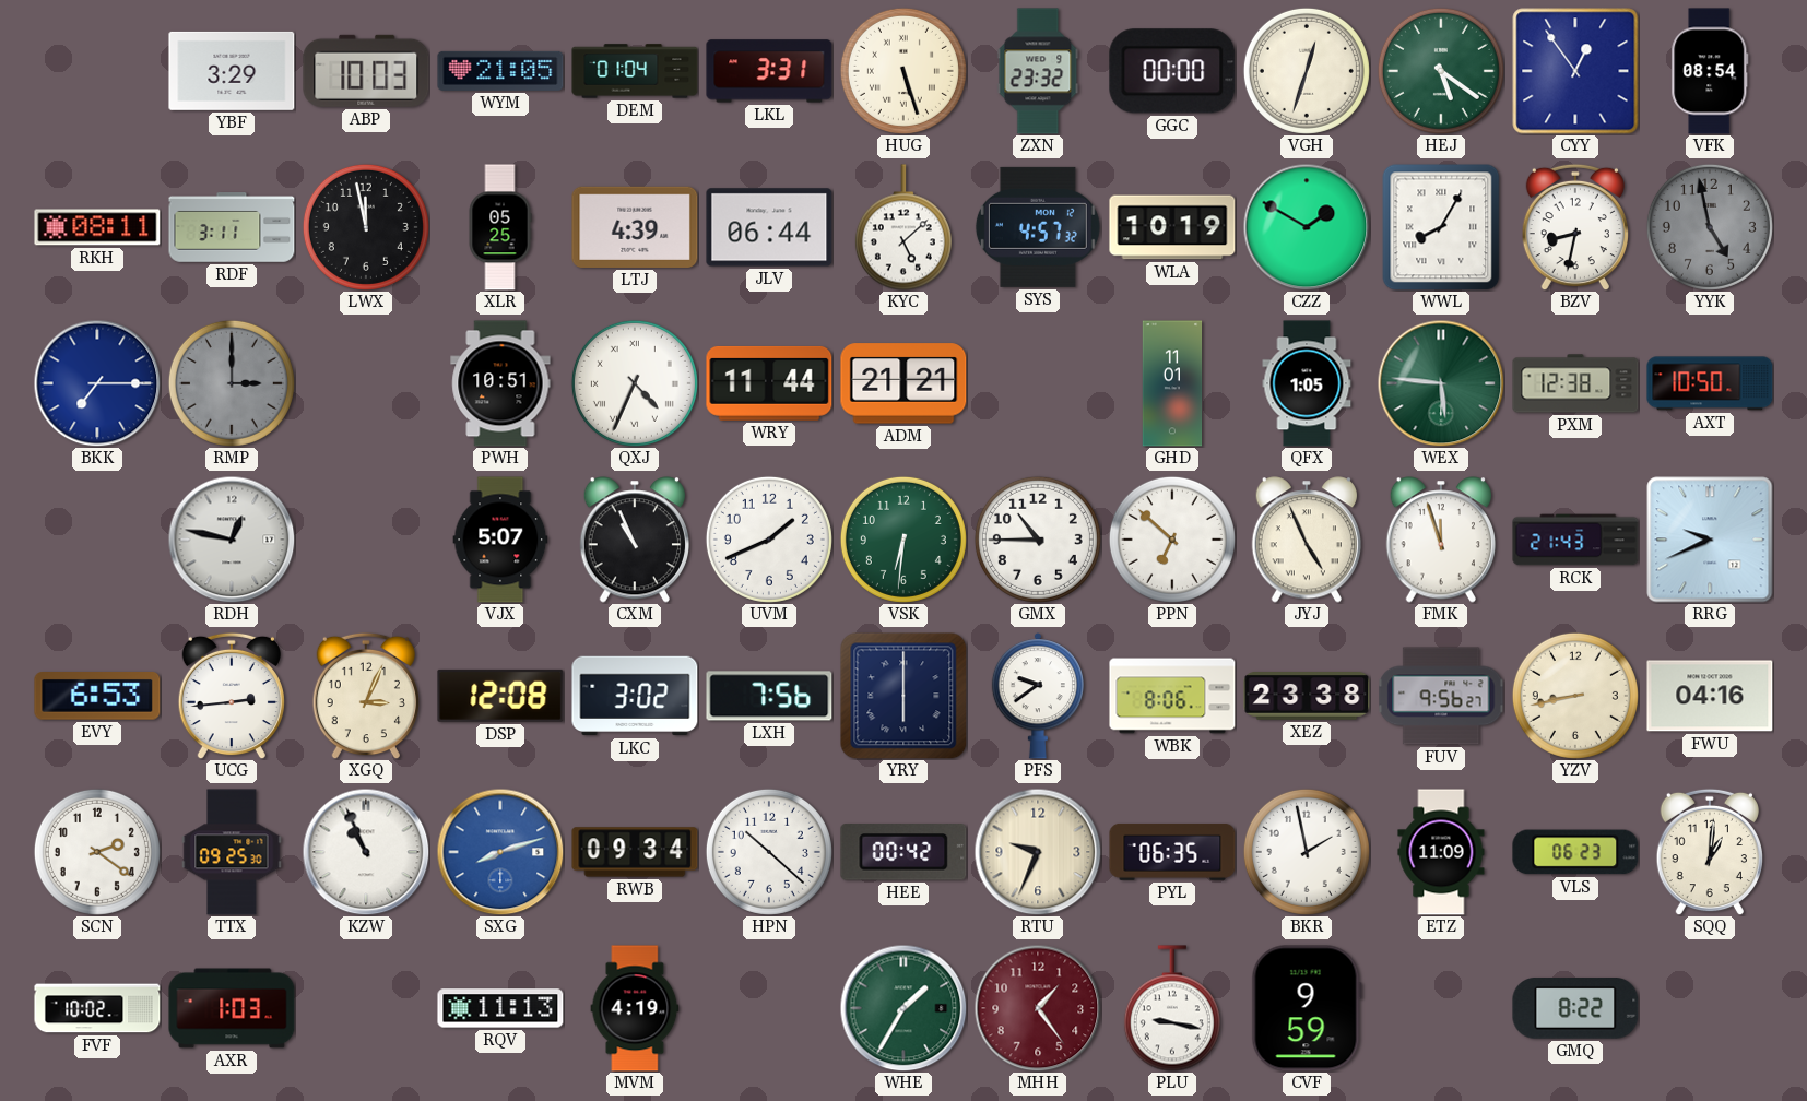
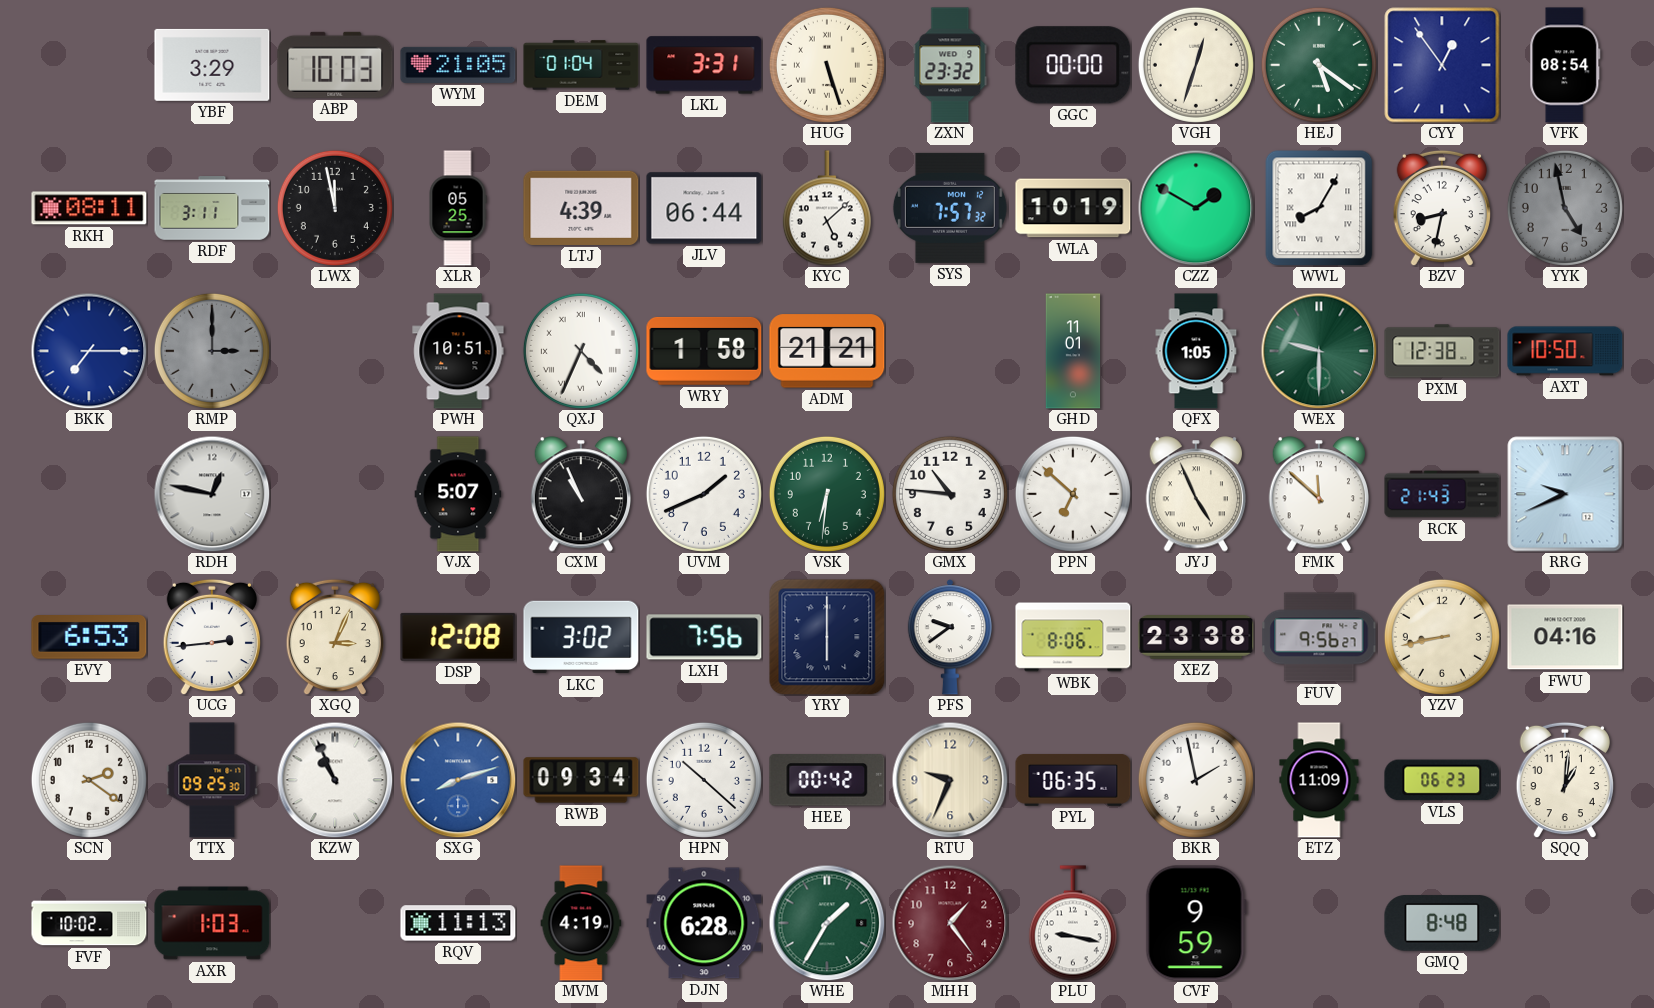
SYS: 4:57 -> 7:57
WRY: 11:44 -> 1:58
WEX: 5:46 -> 9:30
GMX: 10:45 -> 10:46
FMK: 11:57 -> 11:52
DJN: none -> 6:28
GMQ: 8:22 -> 8:48
